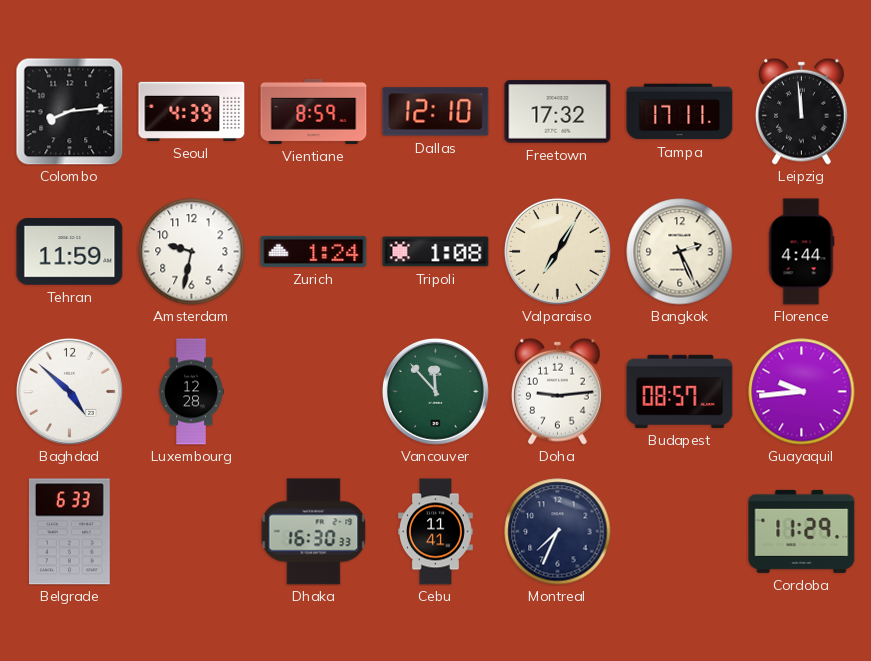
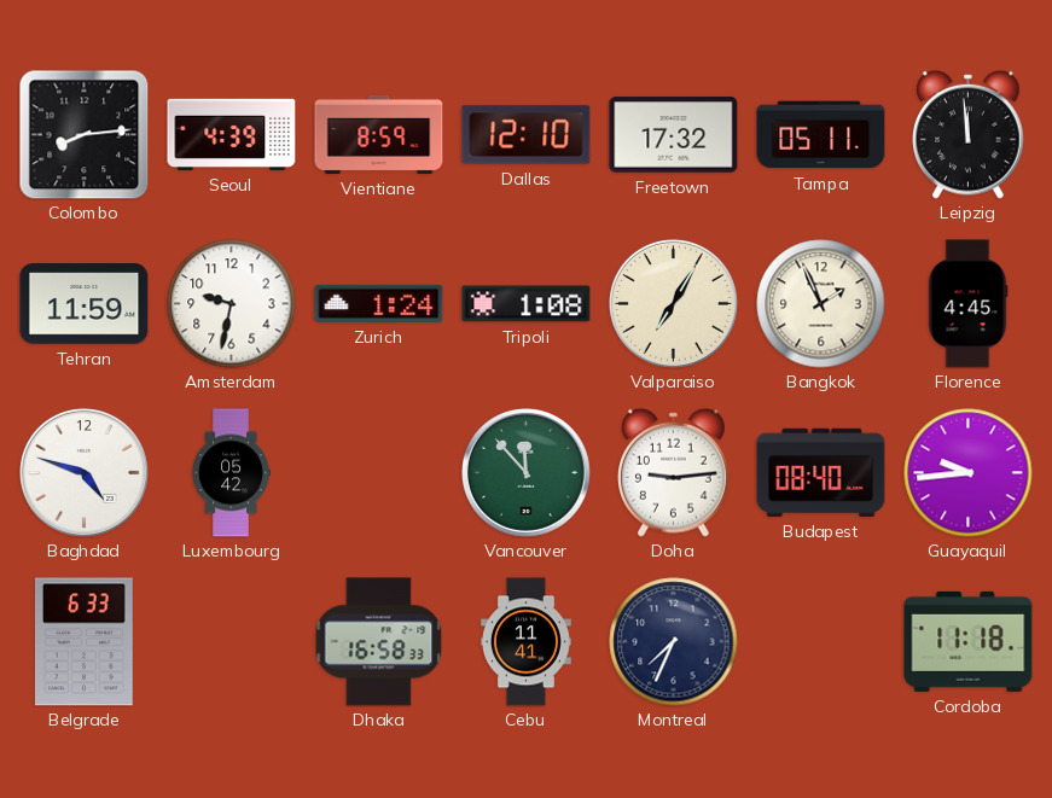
Tampa: 17:11 -> 05:11
Bangkok: 2:26 -> 1:56
Florence: 4:44 -> 4:45
Baghdad: 4:52 -> 4:48
Luxembourg: 12:28 -> 05:42
Budapest: 08:57 -> 08:40
Dhaka: 16:30 -> 16:58
Cordoba: 11:29 -> 11:18
